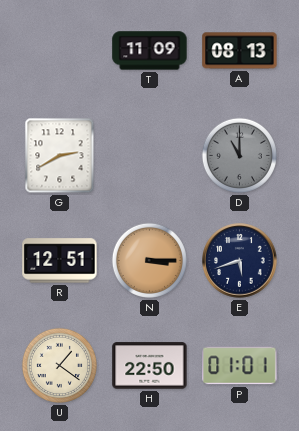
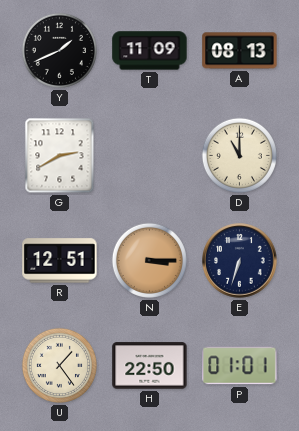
Y: none -> 1:41
D dial: grey -> cream
E: 5:42 -> 6:33
U: 1:21 -> 1:24
